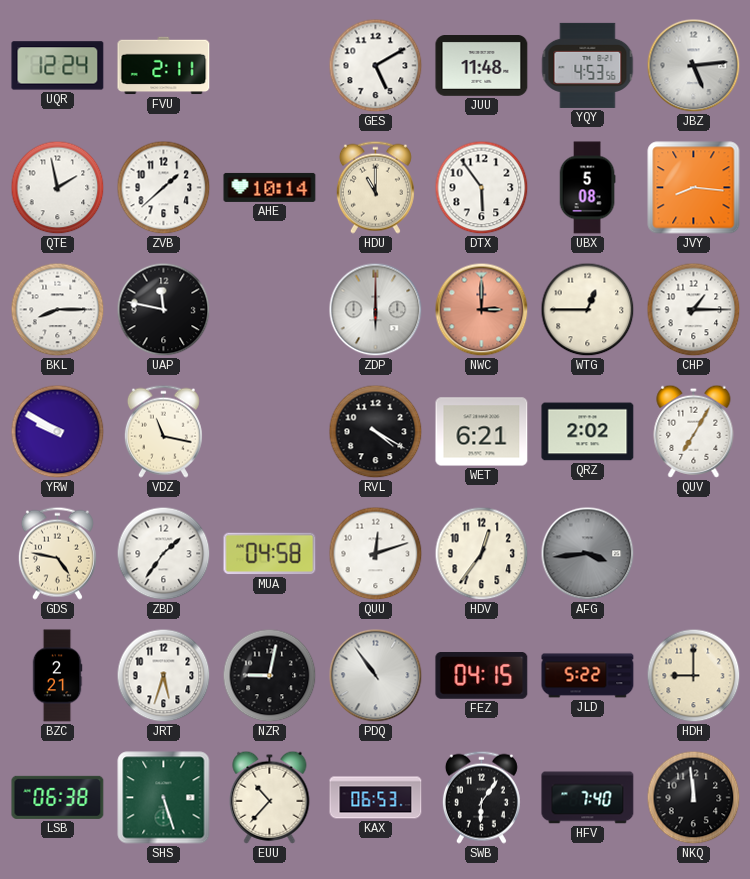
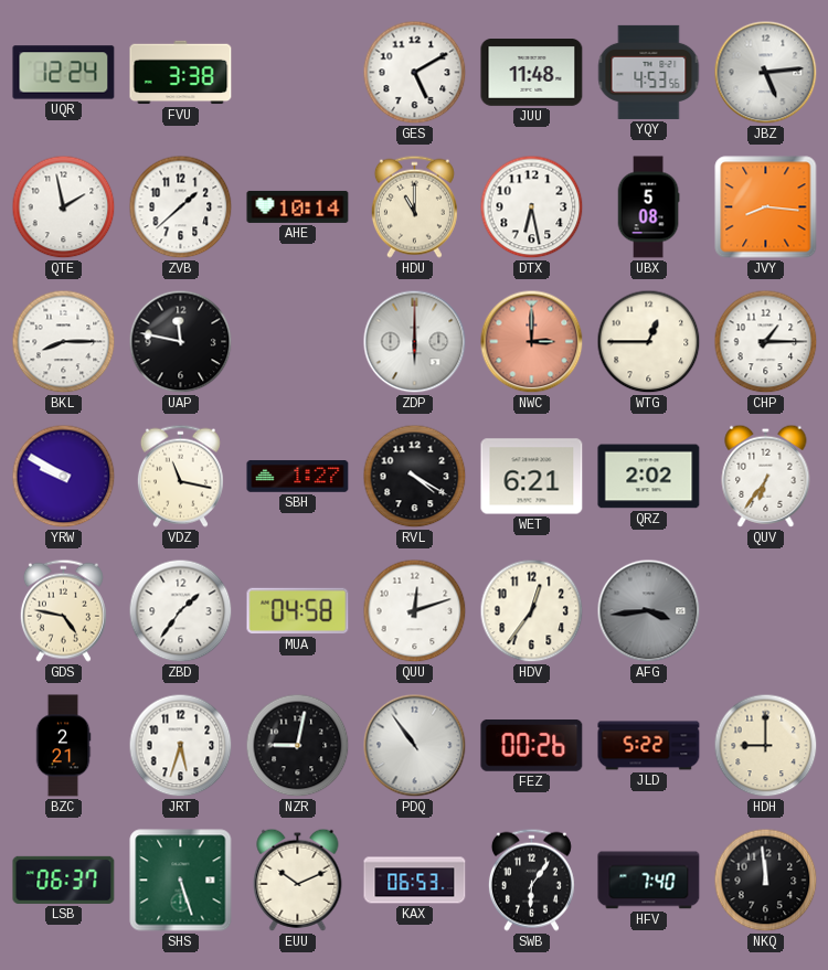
FVU: 2:11 -> 3:38
DTX: 5:54 -> 6:28
SBH: none -> 1:27
QUV: 7:05 -> 6:36
FEZ: 04:15 -> 00:26
LSB: 06:38 -> 06:37
EUU: 10:37 -> 10:11
